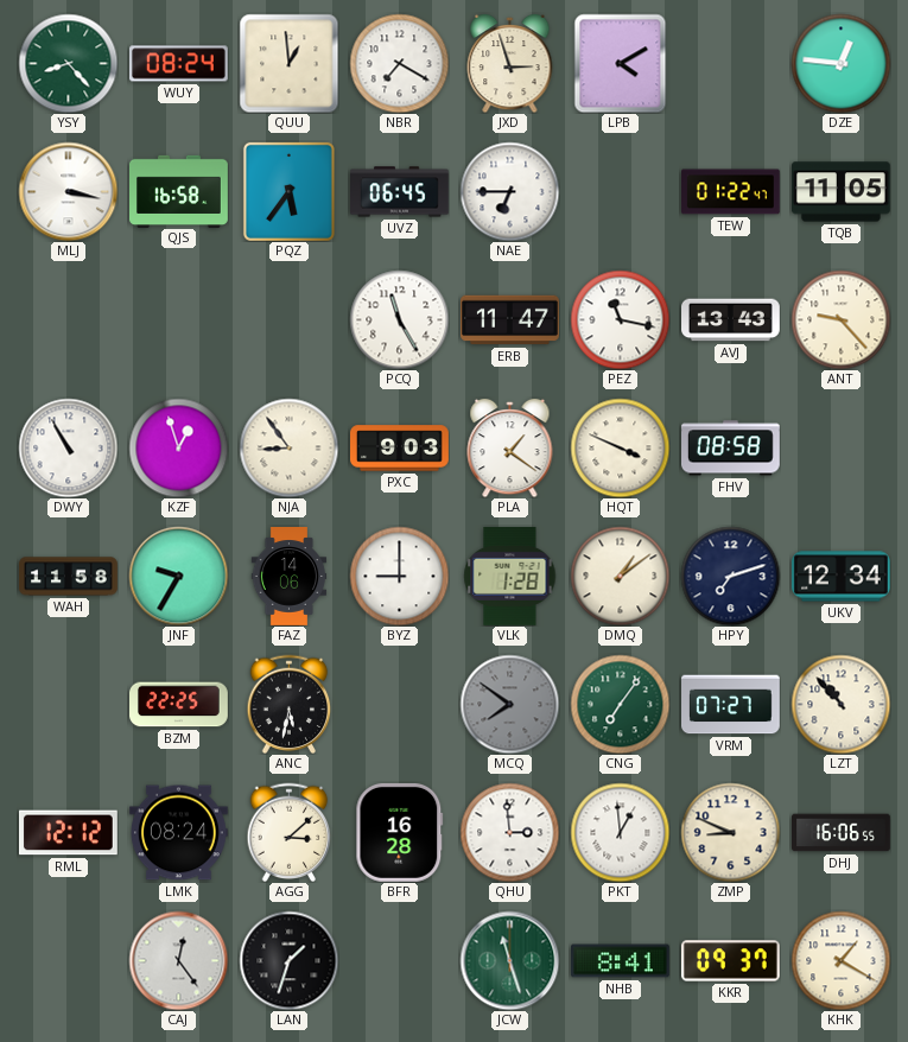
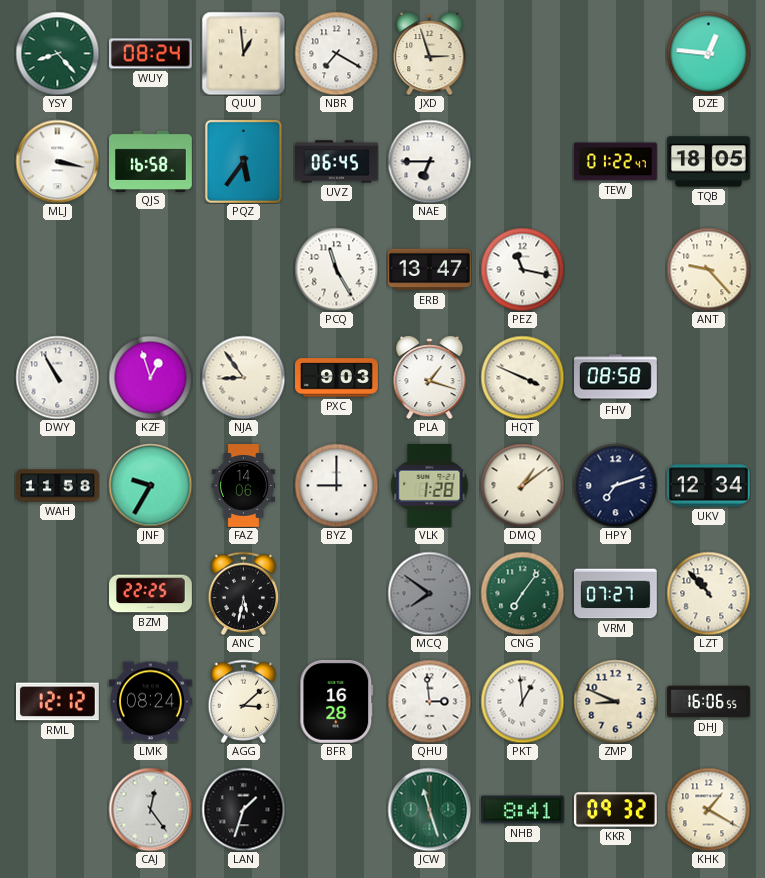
LPB: 4:10 -> none
TQB: 11:05 -> 18:05
ERB: 11:47 -> 13:47
AVJ: 13:43 -> none
PLA: 1:21 -> 1:18
KKR: 09:37 -> 09:32
